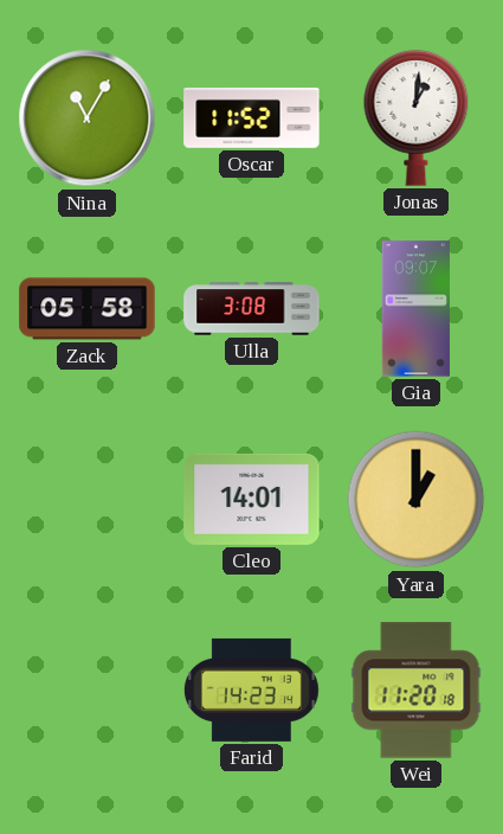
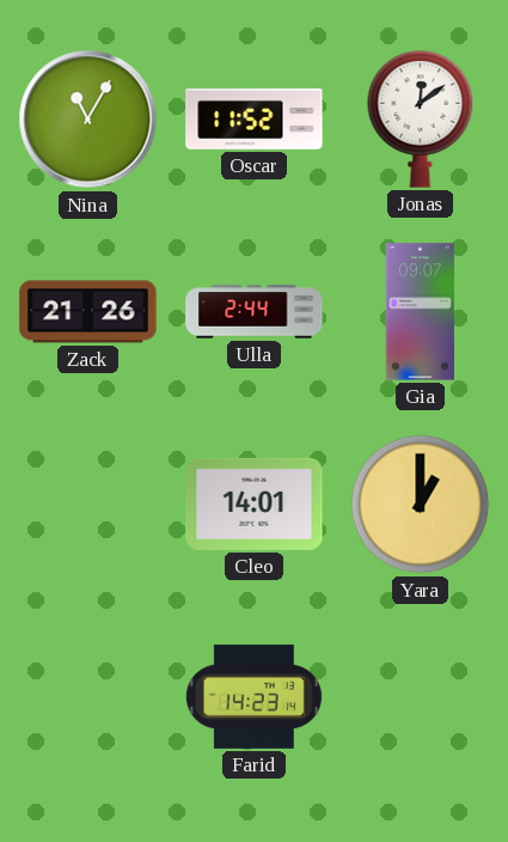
Jonas: 1:01 -> 12:09
Zack: 05:58 -> 21:26
Ulla: 3:08 -> 2:44
Wei: 11:20 -> none
